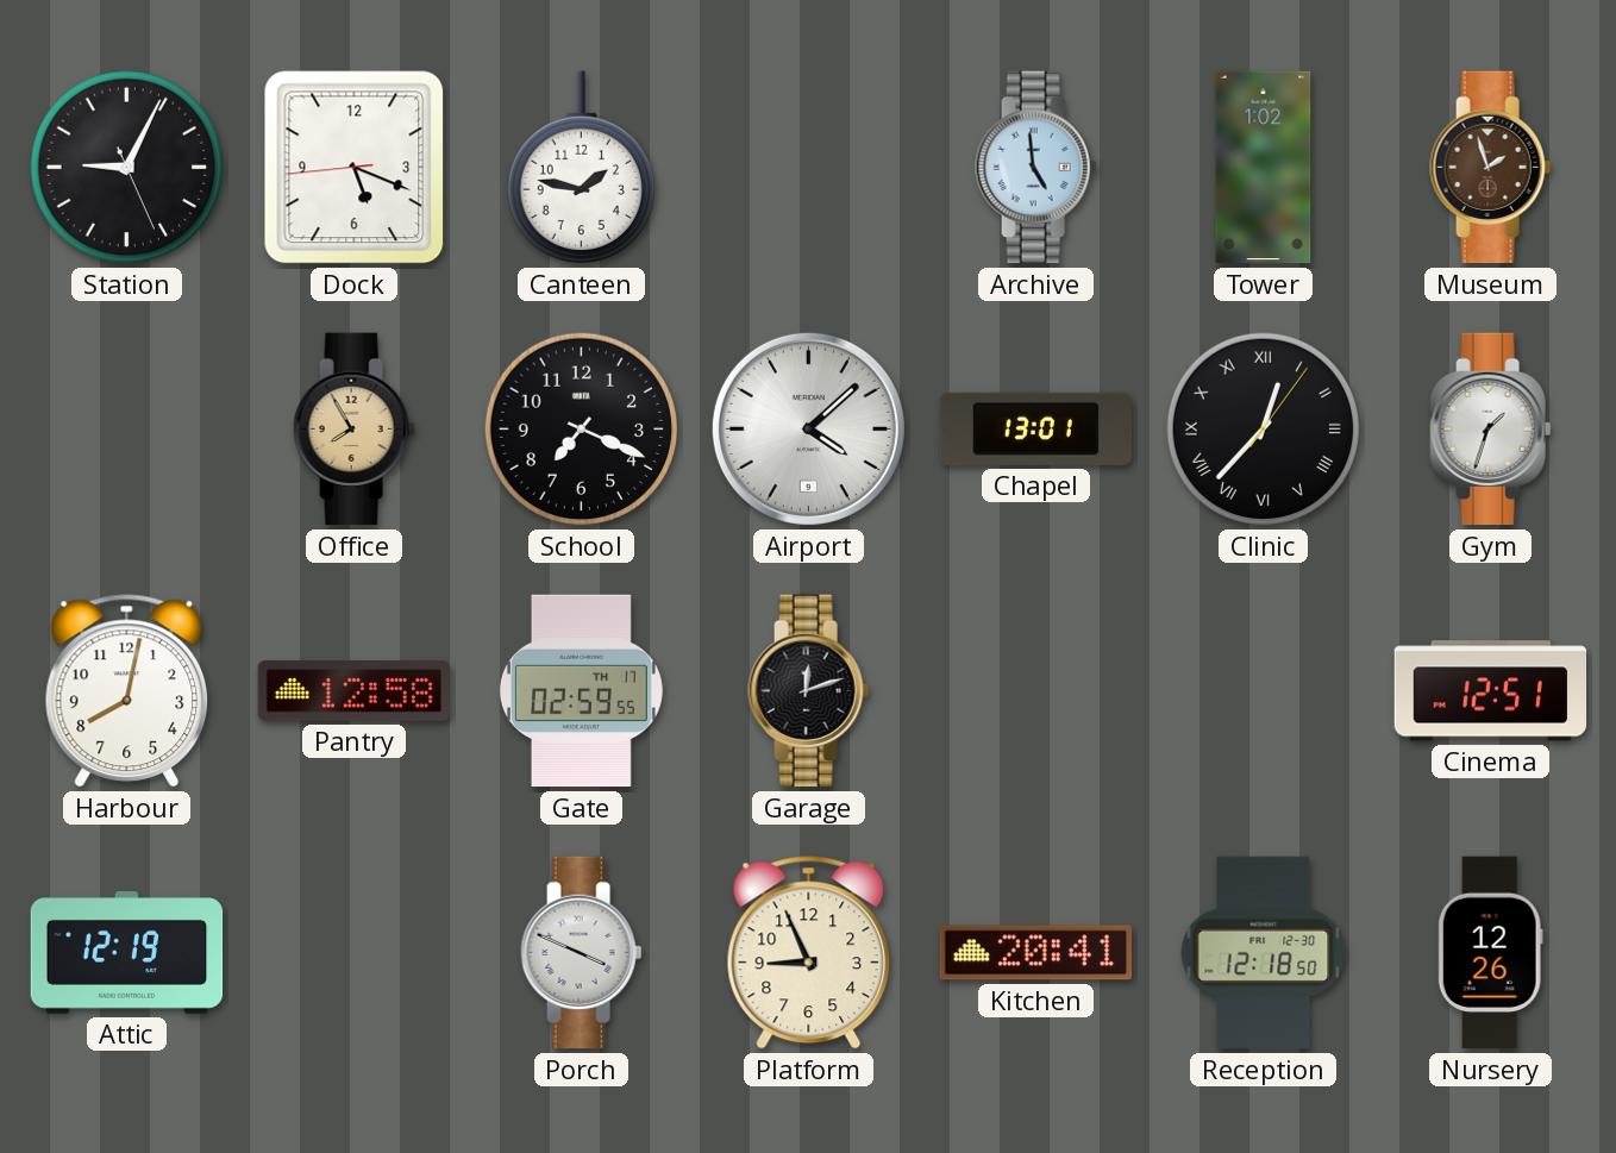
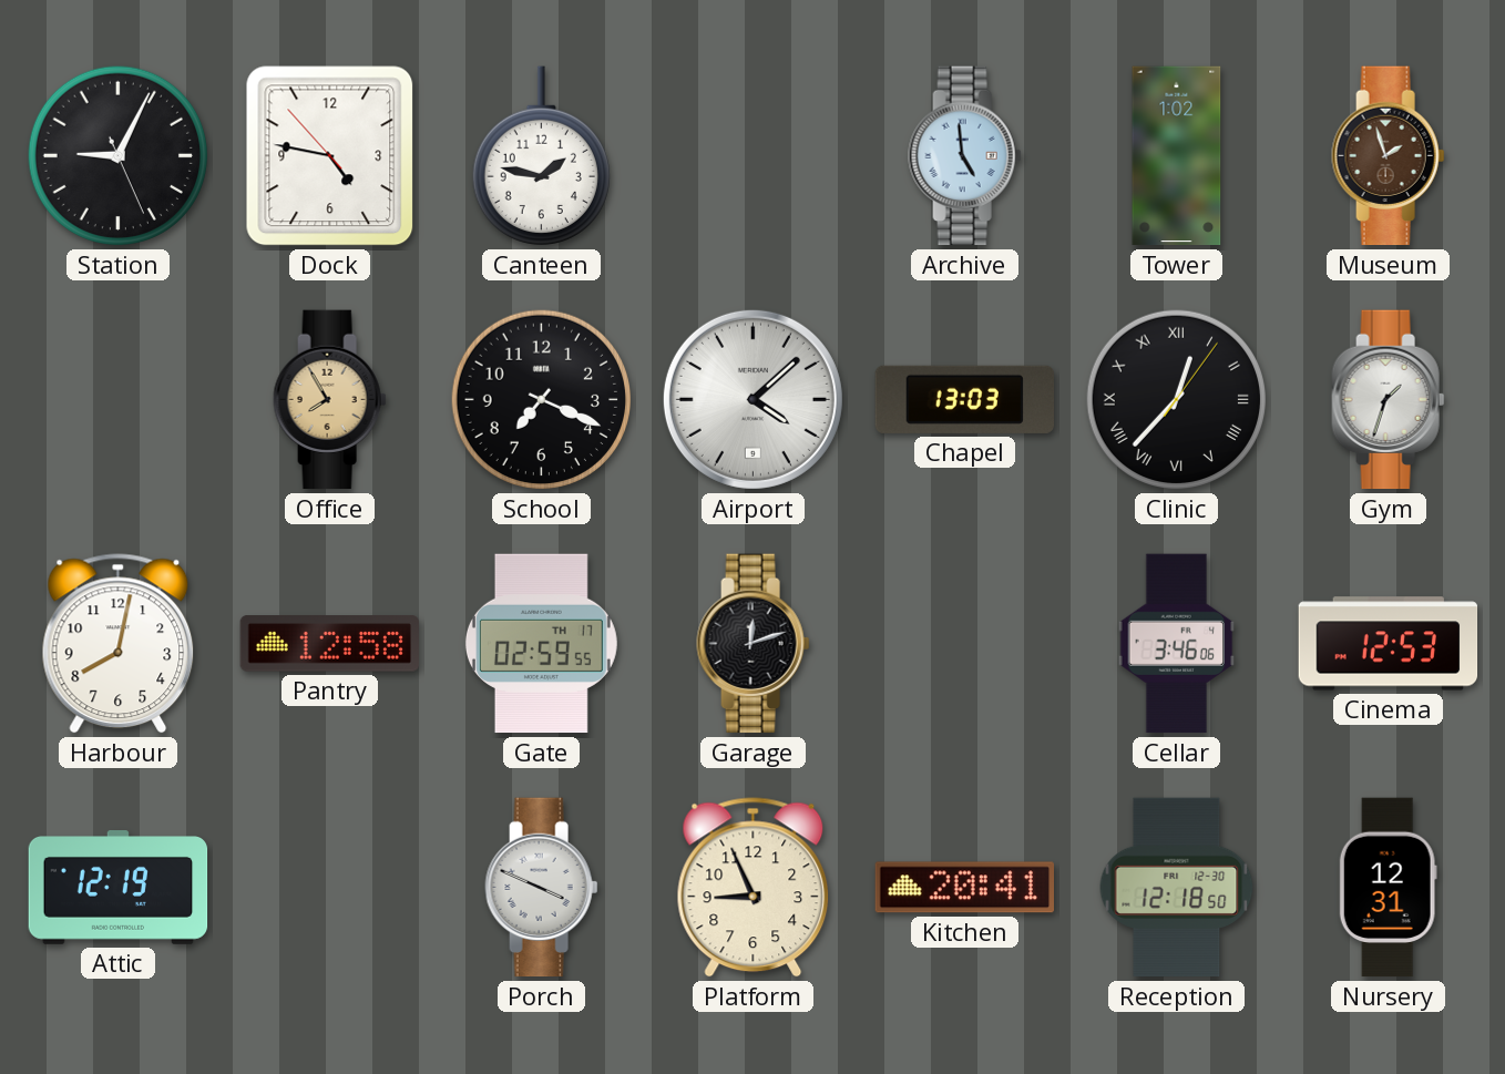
Dock: 5:18 -> 4:46
Chapel: 13:01 -> 13:03
Cellar: none -> 3:46
Cinema: 12:51 -> 12:53
Nursery: 12:26 -> 12:31
